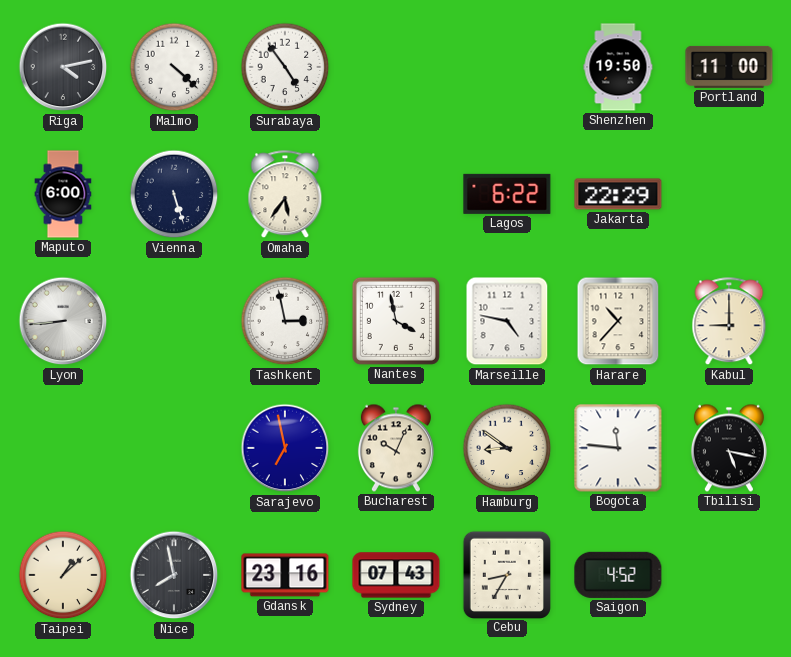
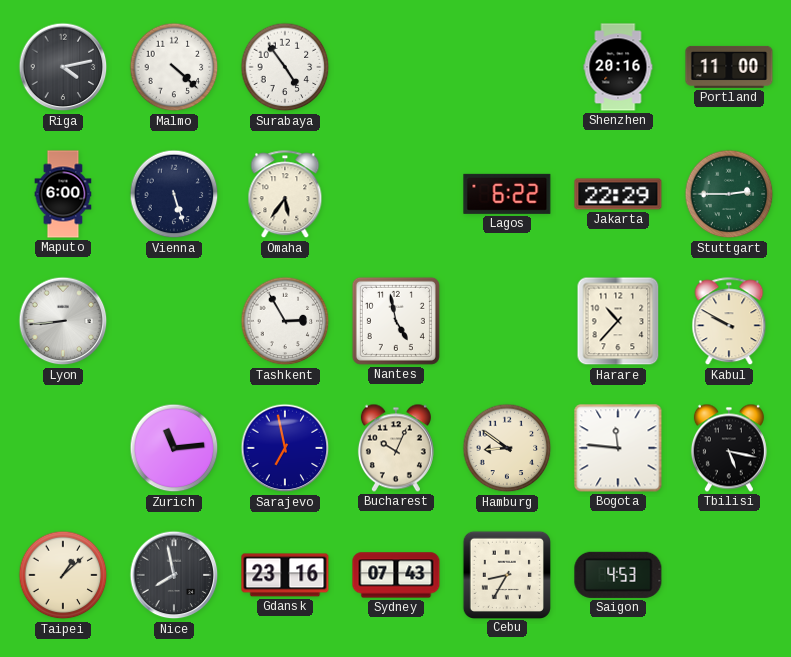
Shenzhen: 19:50 -> 20:16
Stuttgart: none -> 2:45
Tashkent: 2:58 -> 2:55
Nantes: 3:58 -> 4:58
Marseille: 4:47 -> none
Kabul: 9:00 -> 9:50
Zurich: none -> 11:14
Saigon: 4:52 -> 4:53
